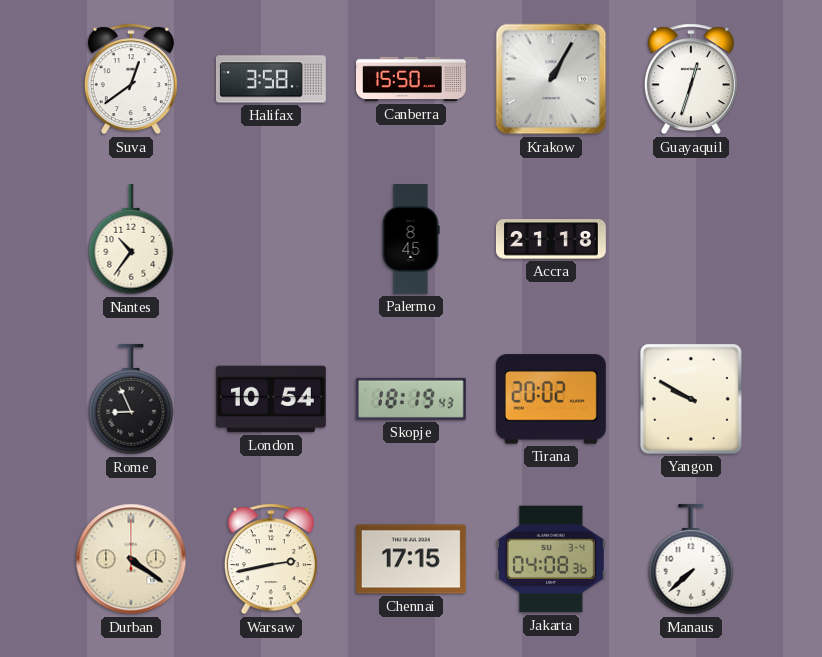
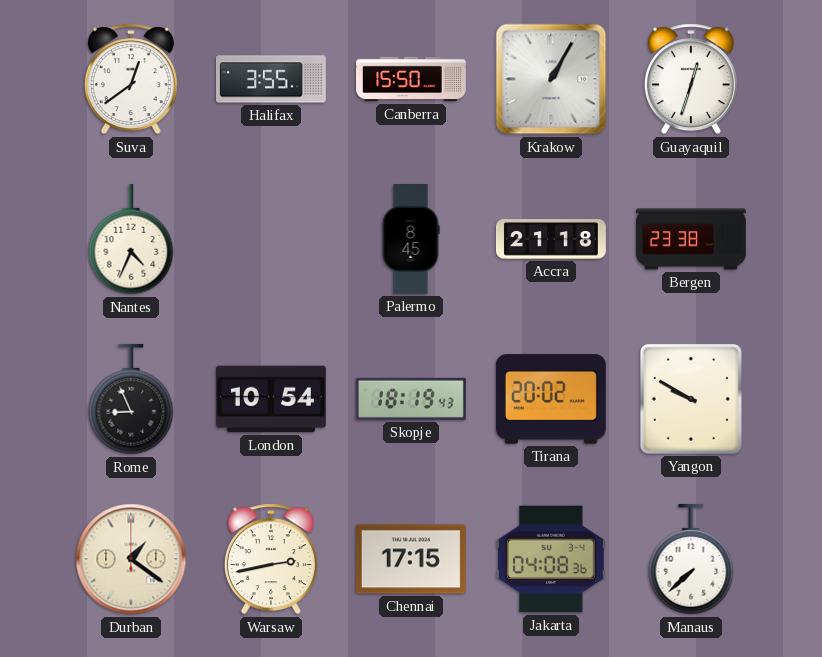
Halifax: 3:58 -> 3:55
Nantes: 10:36 -> 4:34
Bergen: none -> 23:38
Durban: 4:21 -> 1:21
